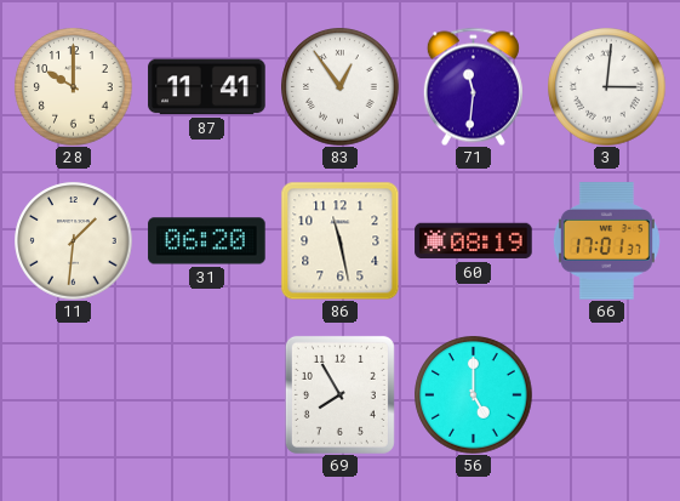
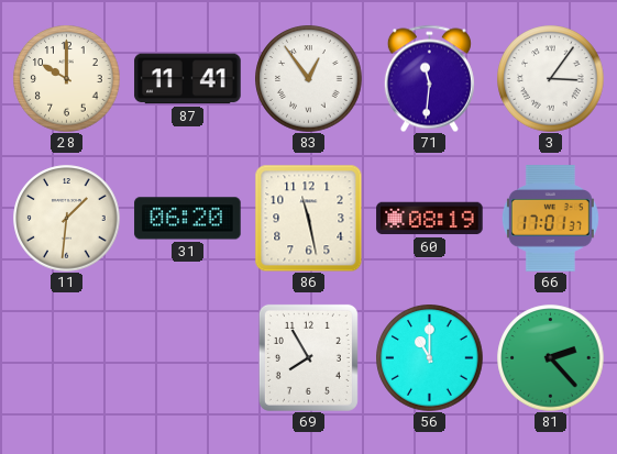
3: 3:01 -> 3:06
56: 5:00 -> 11:00
81: none -> 2:23
